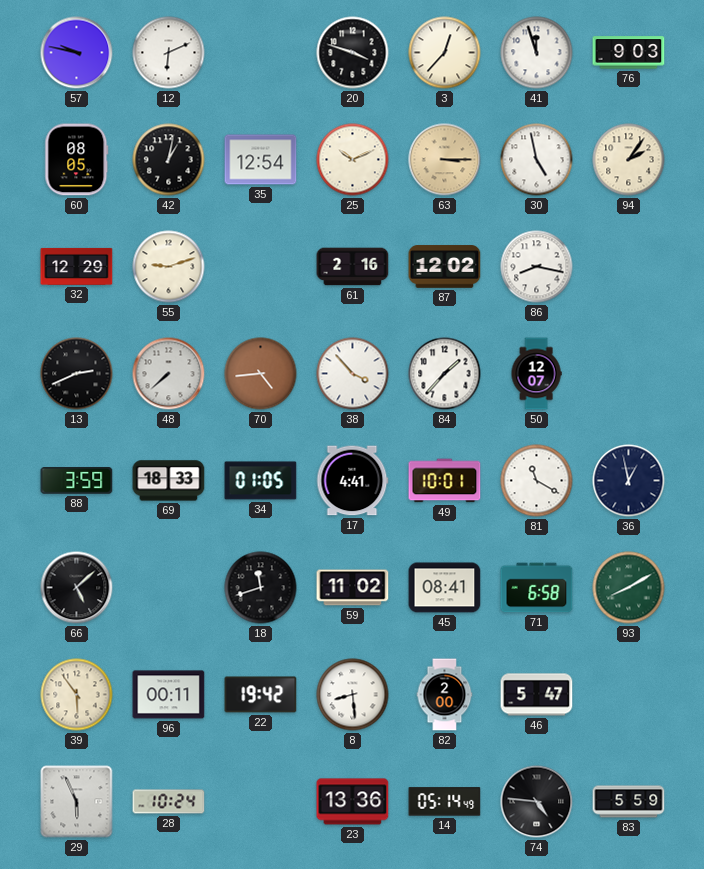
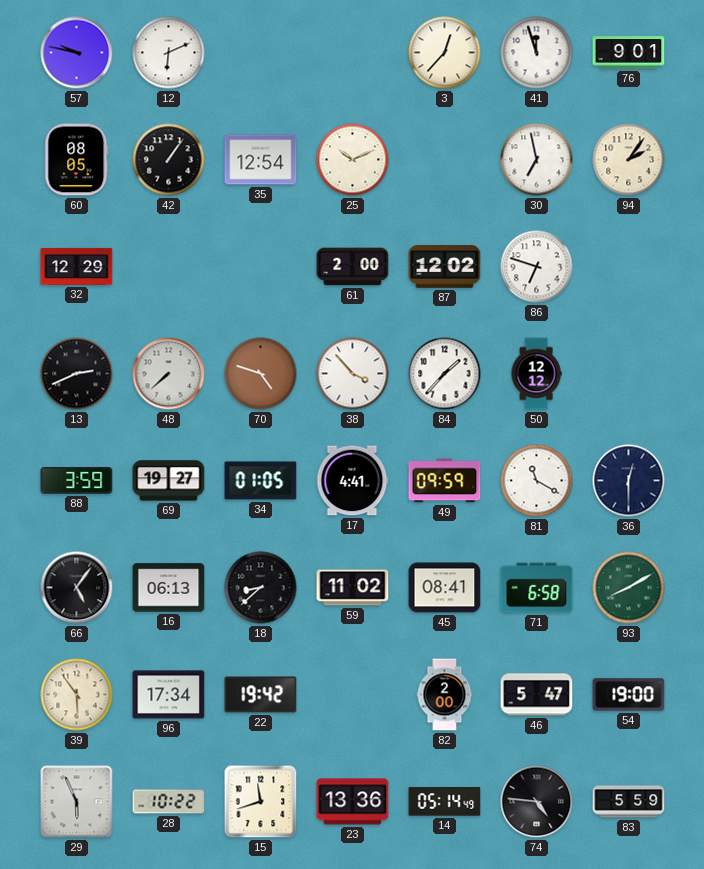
20: 3:48 -> none
76: 9:03 -> 9:01
42: 1:02 -> 1:06
63: 3:15 -> none
30: 4:58 -> 6:58
55: 9:12 -> none
61: 2:16 -> 2:00
86: 8:17 -> 6:48
70: 4:44 -> 4:48
50: 12:07 -> 12:12
69: 18:33 -> 19:27
49: 10:01 -> 09:59
36: 12:58 -> 12:30
66: 5:08 -> 5:06
16: none -> 06:13
18: 11:42 -> 8:38
96: 00:11 -> 17:34
8: 8:29 -> none
54: none -> 19:00
28: 10:24 -> 10:22
15: none -> 11:42
